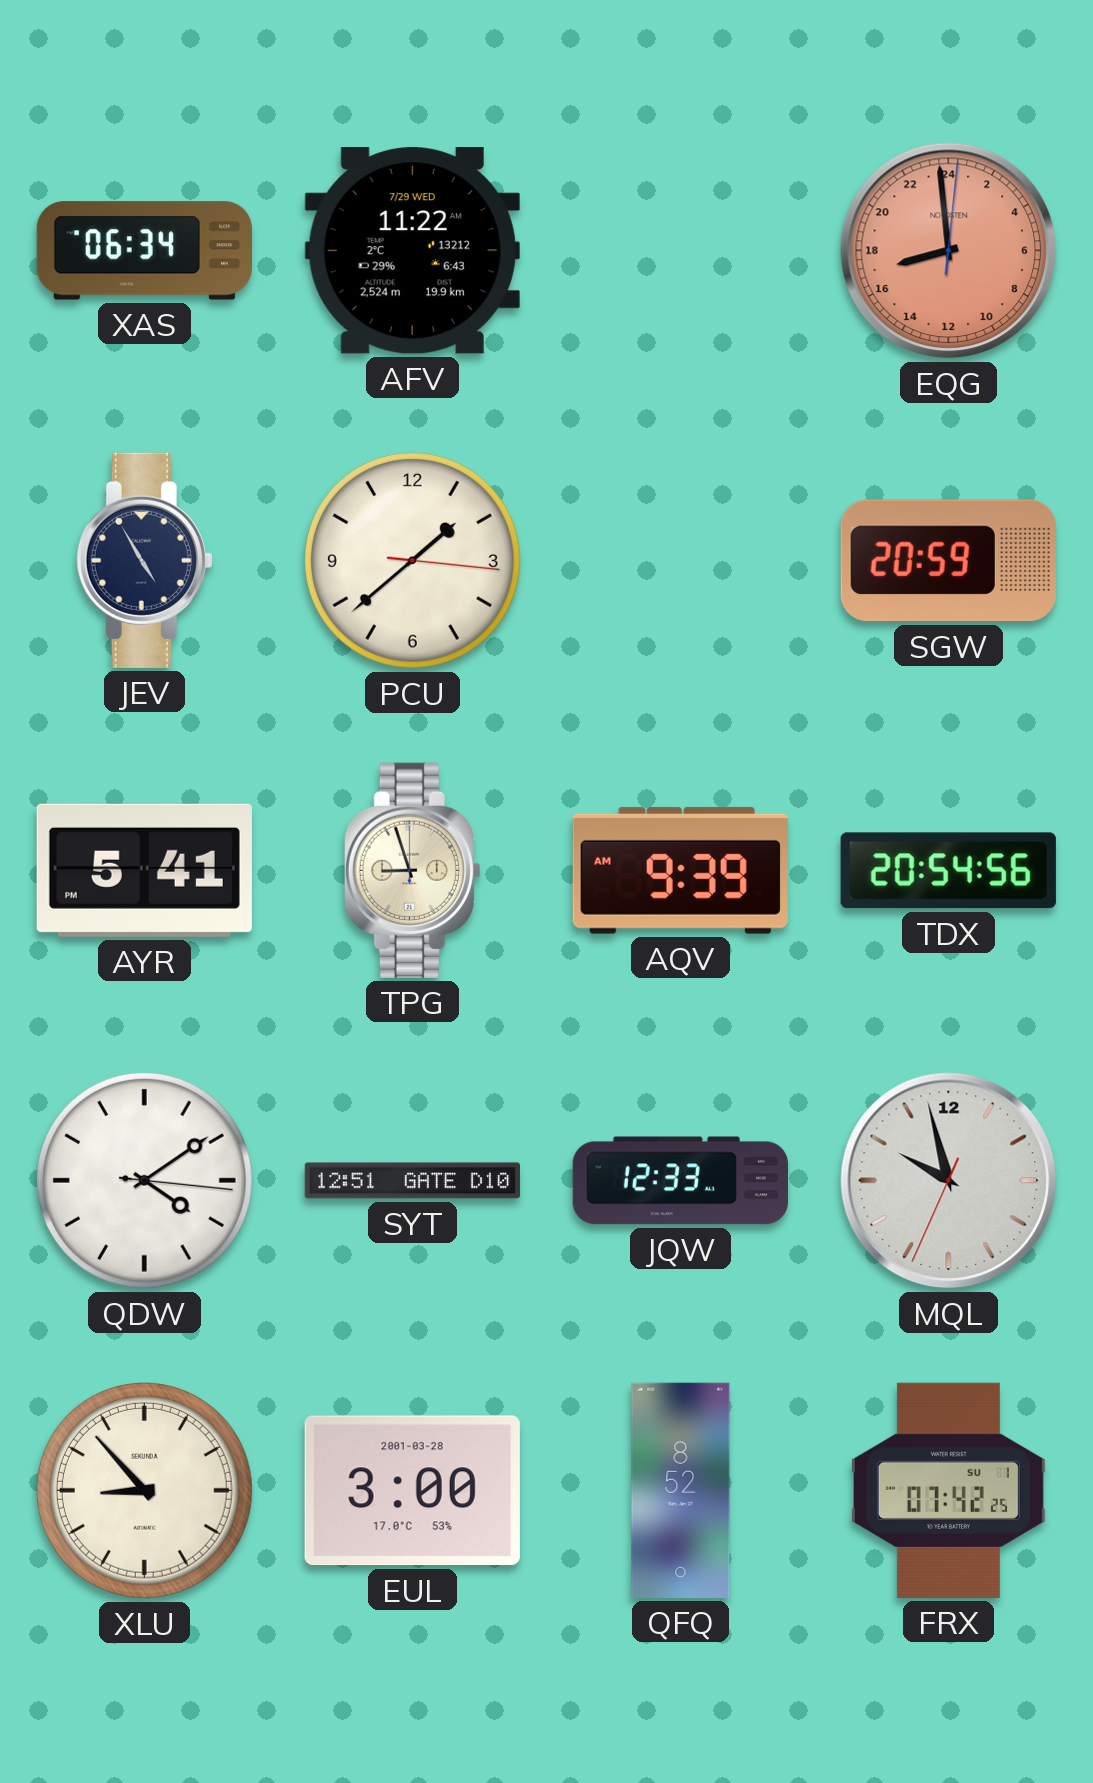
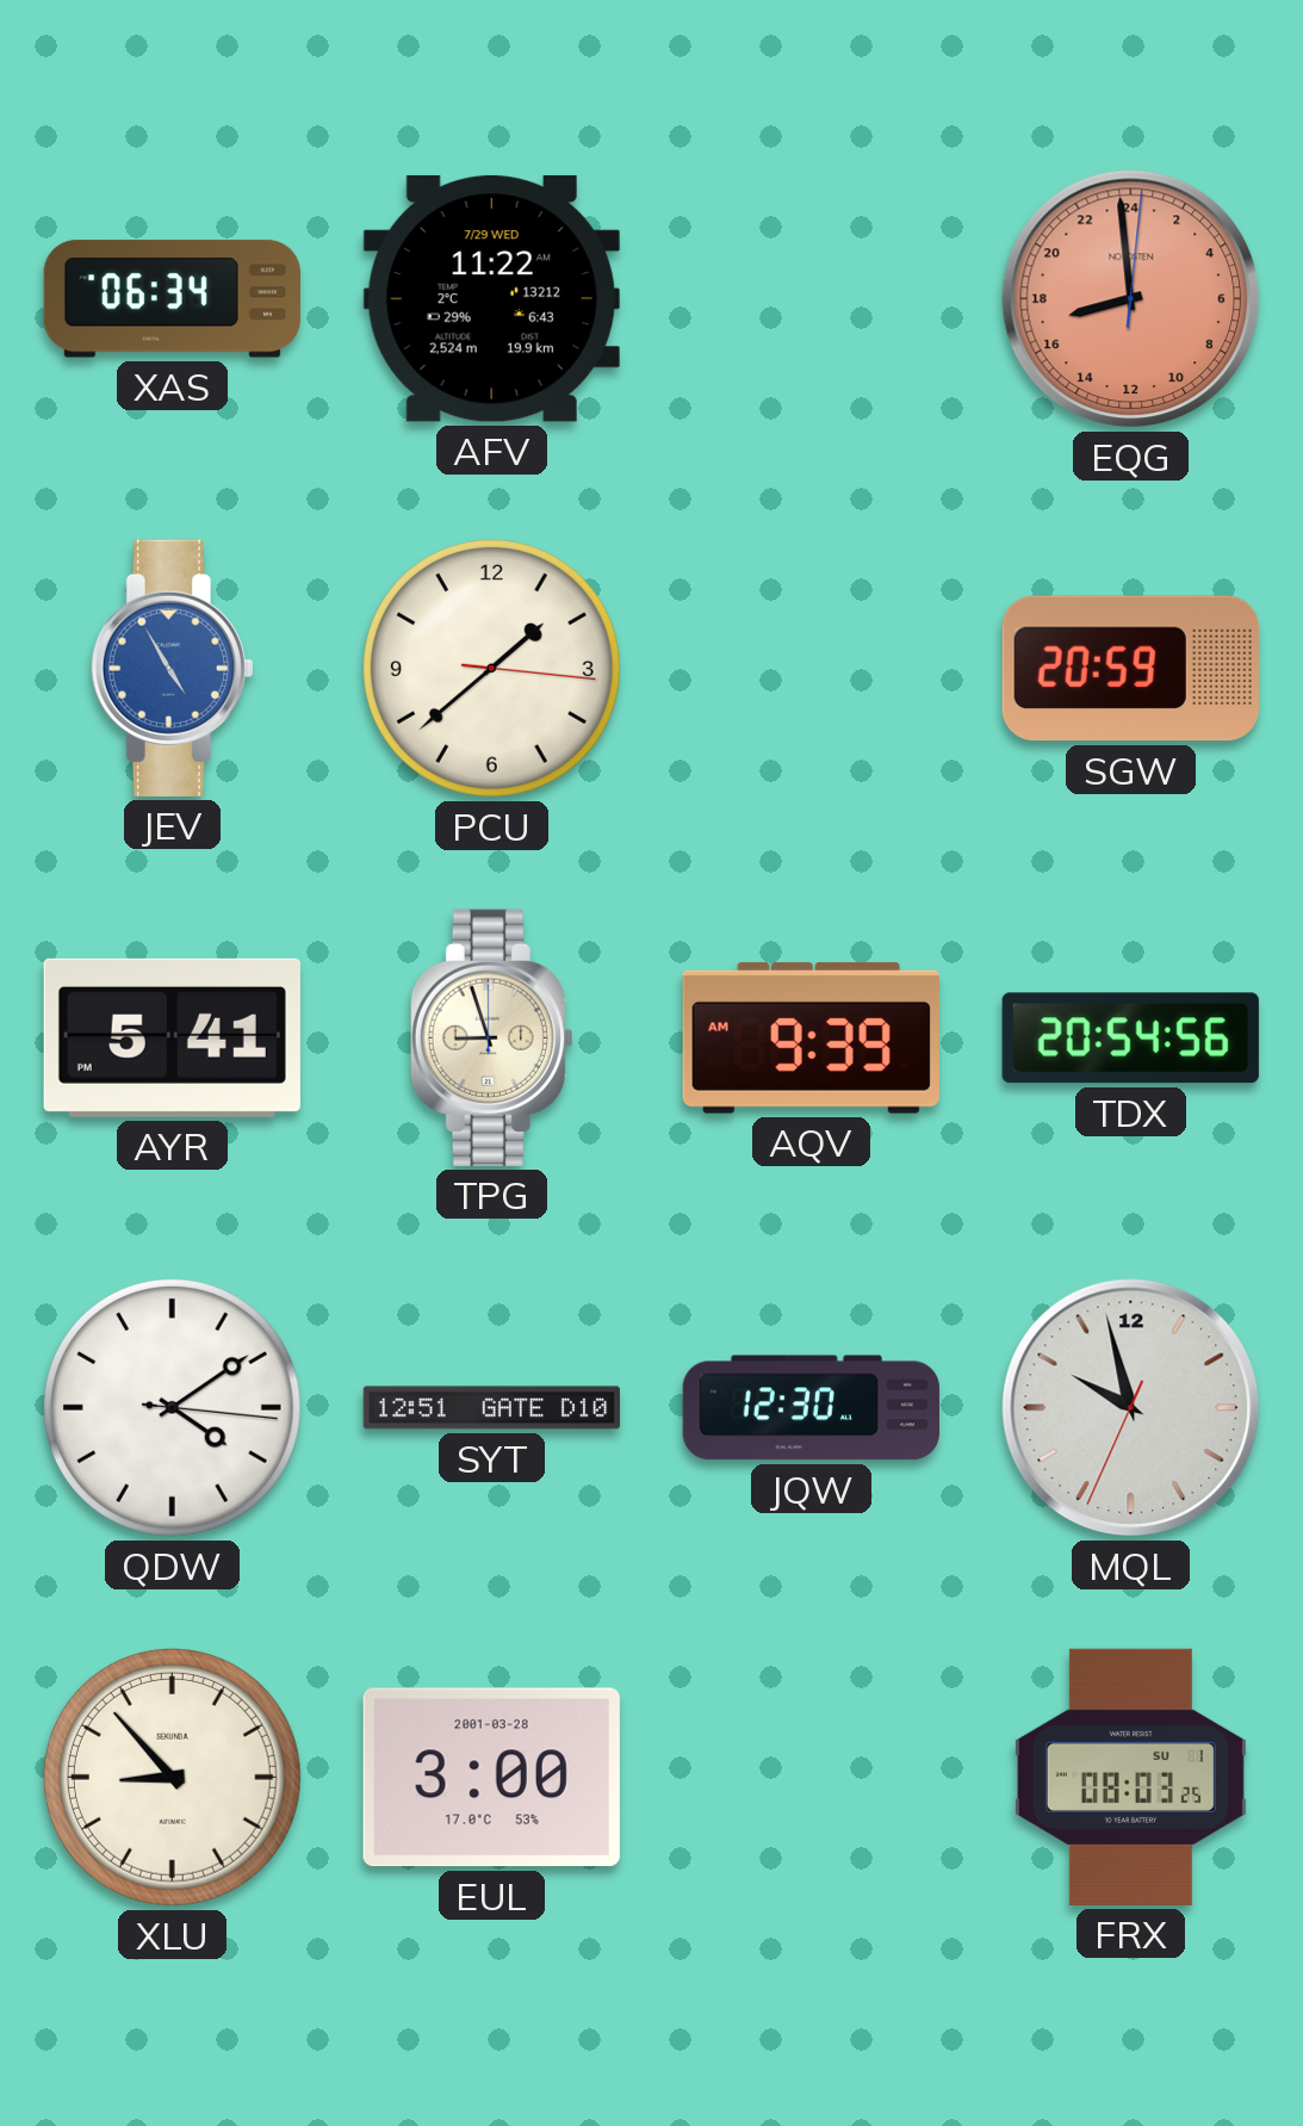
JEV dial: navy -> blue
JQW: 12:33 -> 12:30
QFQ: 8:52 -> none
FRX: 07:42 -> 08:03
